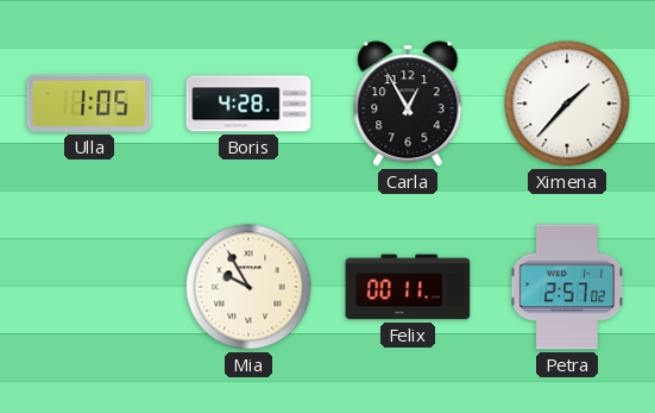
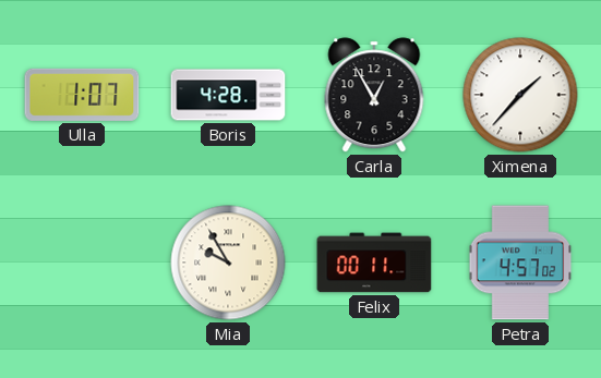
Ulla: 1:05 -> 1:07
Petra: 2:57 -> 4:57
